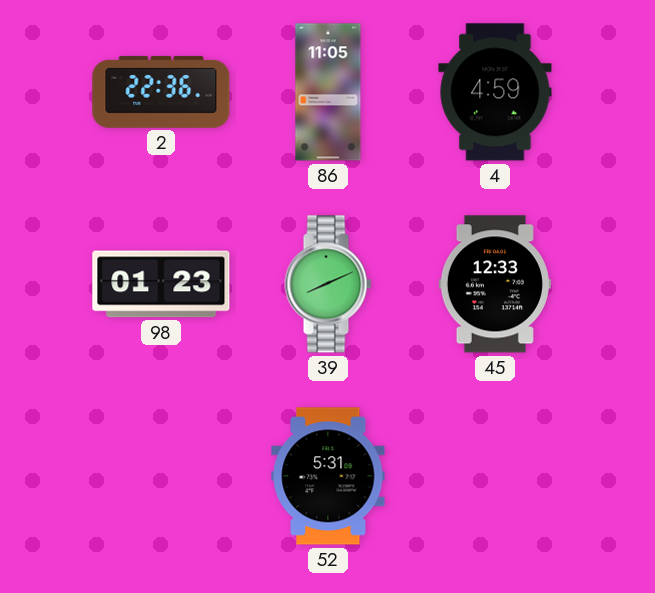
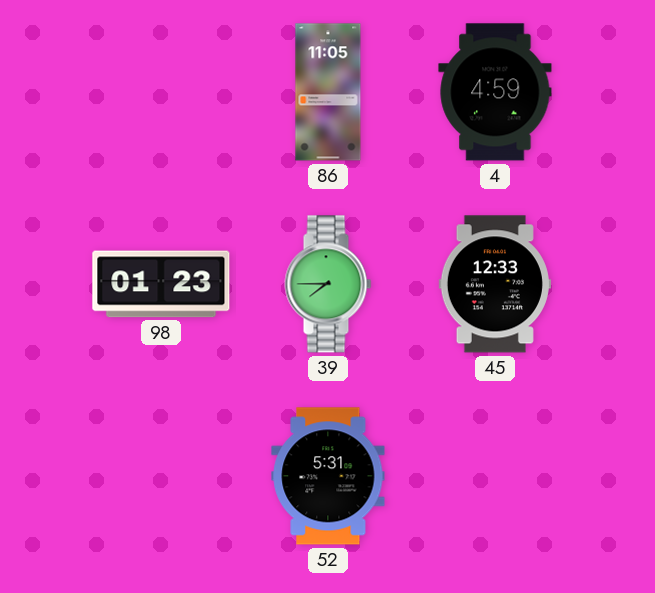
2: 22:36 -> none
39: 8:11 -> 7:45
